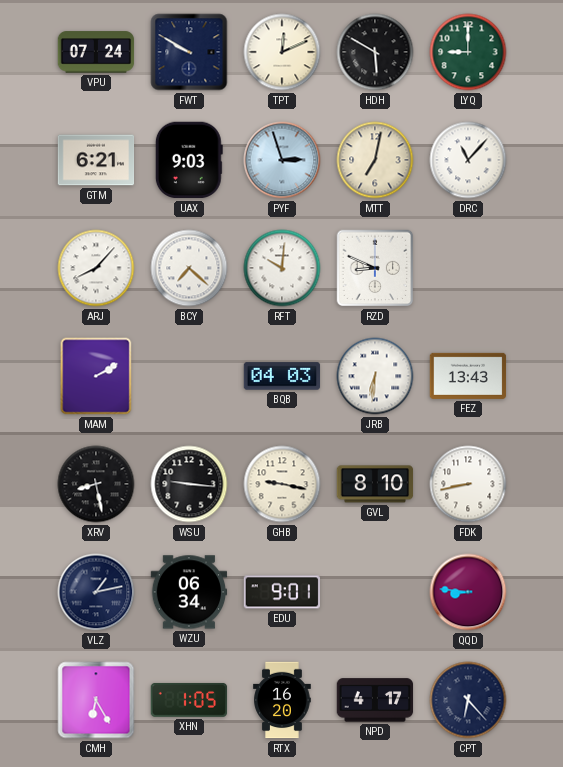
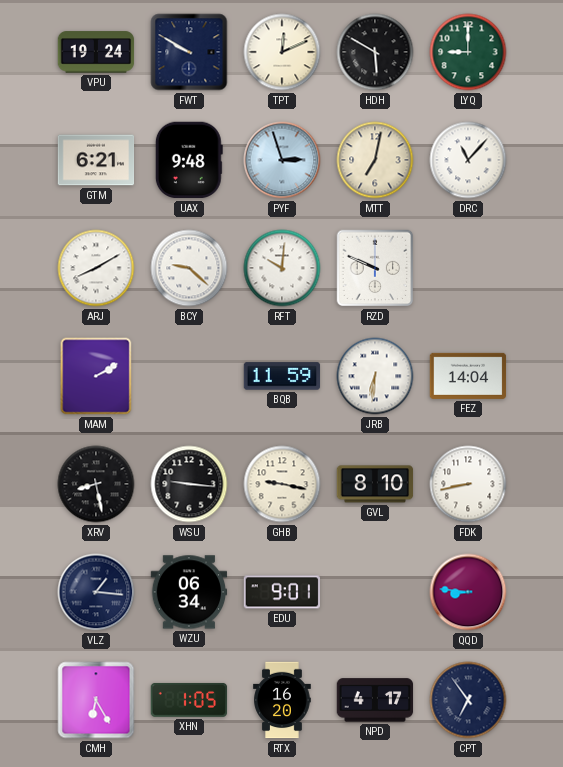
VPU: 07:24 -> 19:24
UAX: 9:03 -> 9:48
ARJ: 8:07 -> 8:10
BCY: 7:22 -> 9:22
RZD: 8:49 -> 9:49
BQB: 04:03 -> 11:59
FEZ: 13:43 -> 14:04
VLZ: 1:13 -> 1:16
CPT: 6:23 -> 6:54
